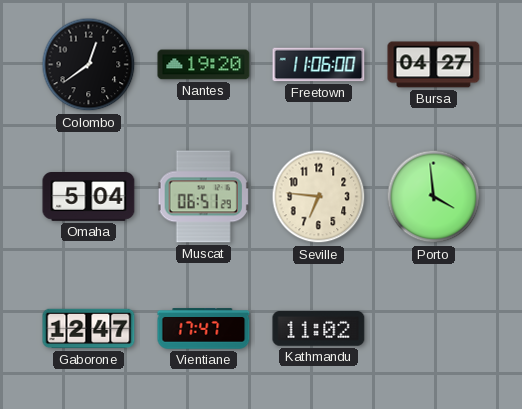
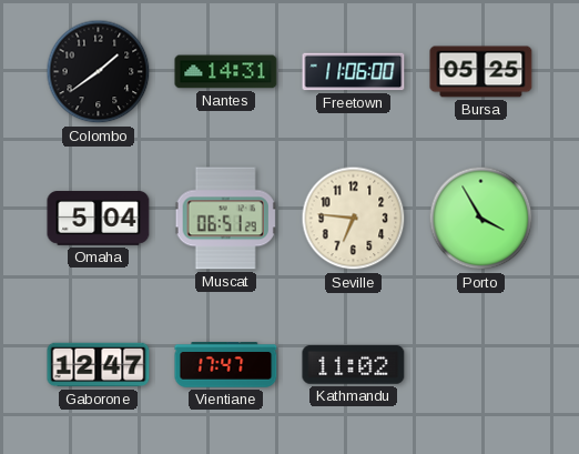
Colombo: 12:39 -> 1:39
Nantes: 19:20 -> 14:31
Bursa: 04:27 -> 05:25
Porto: 3:59 -> 3:55
